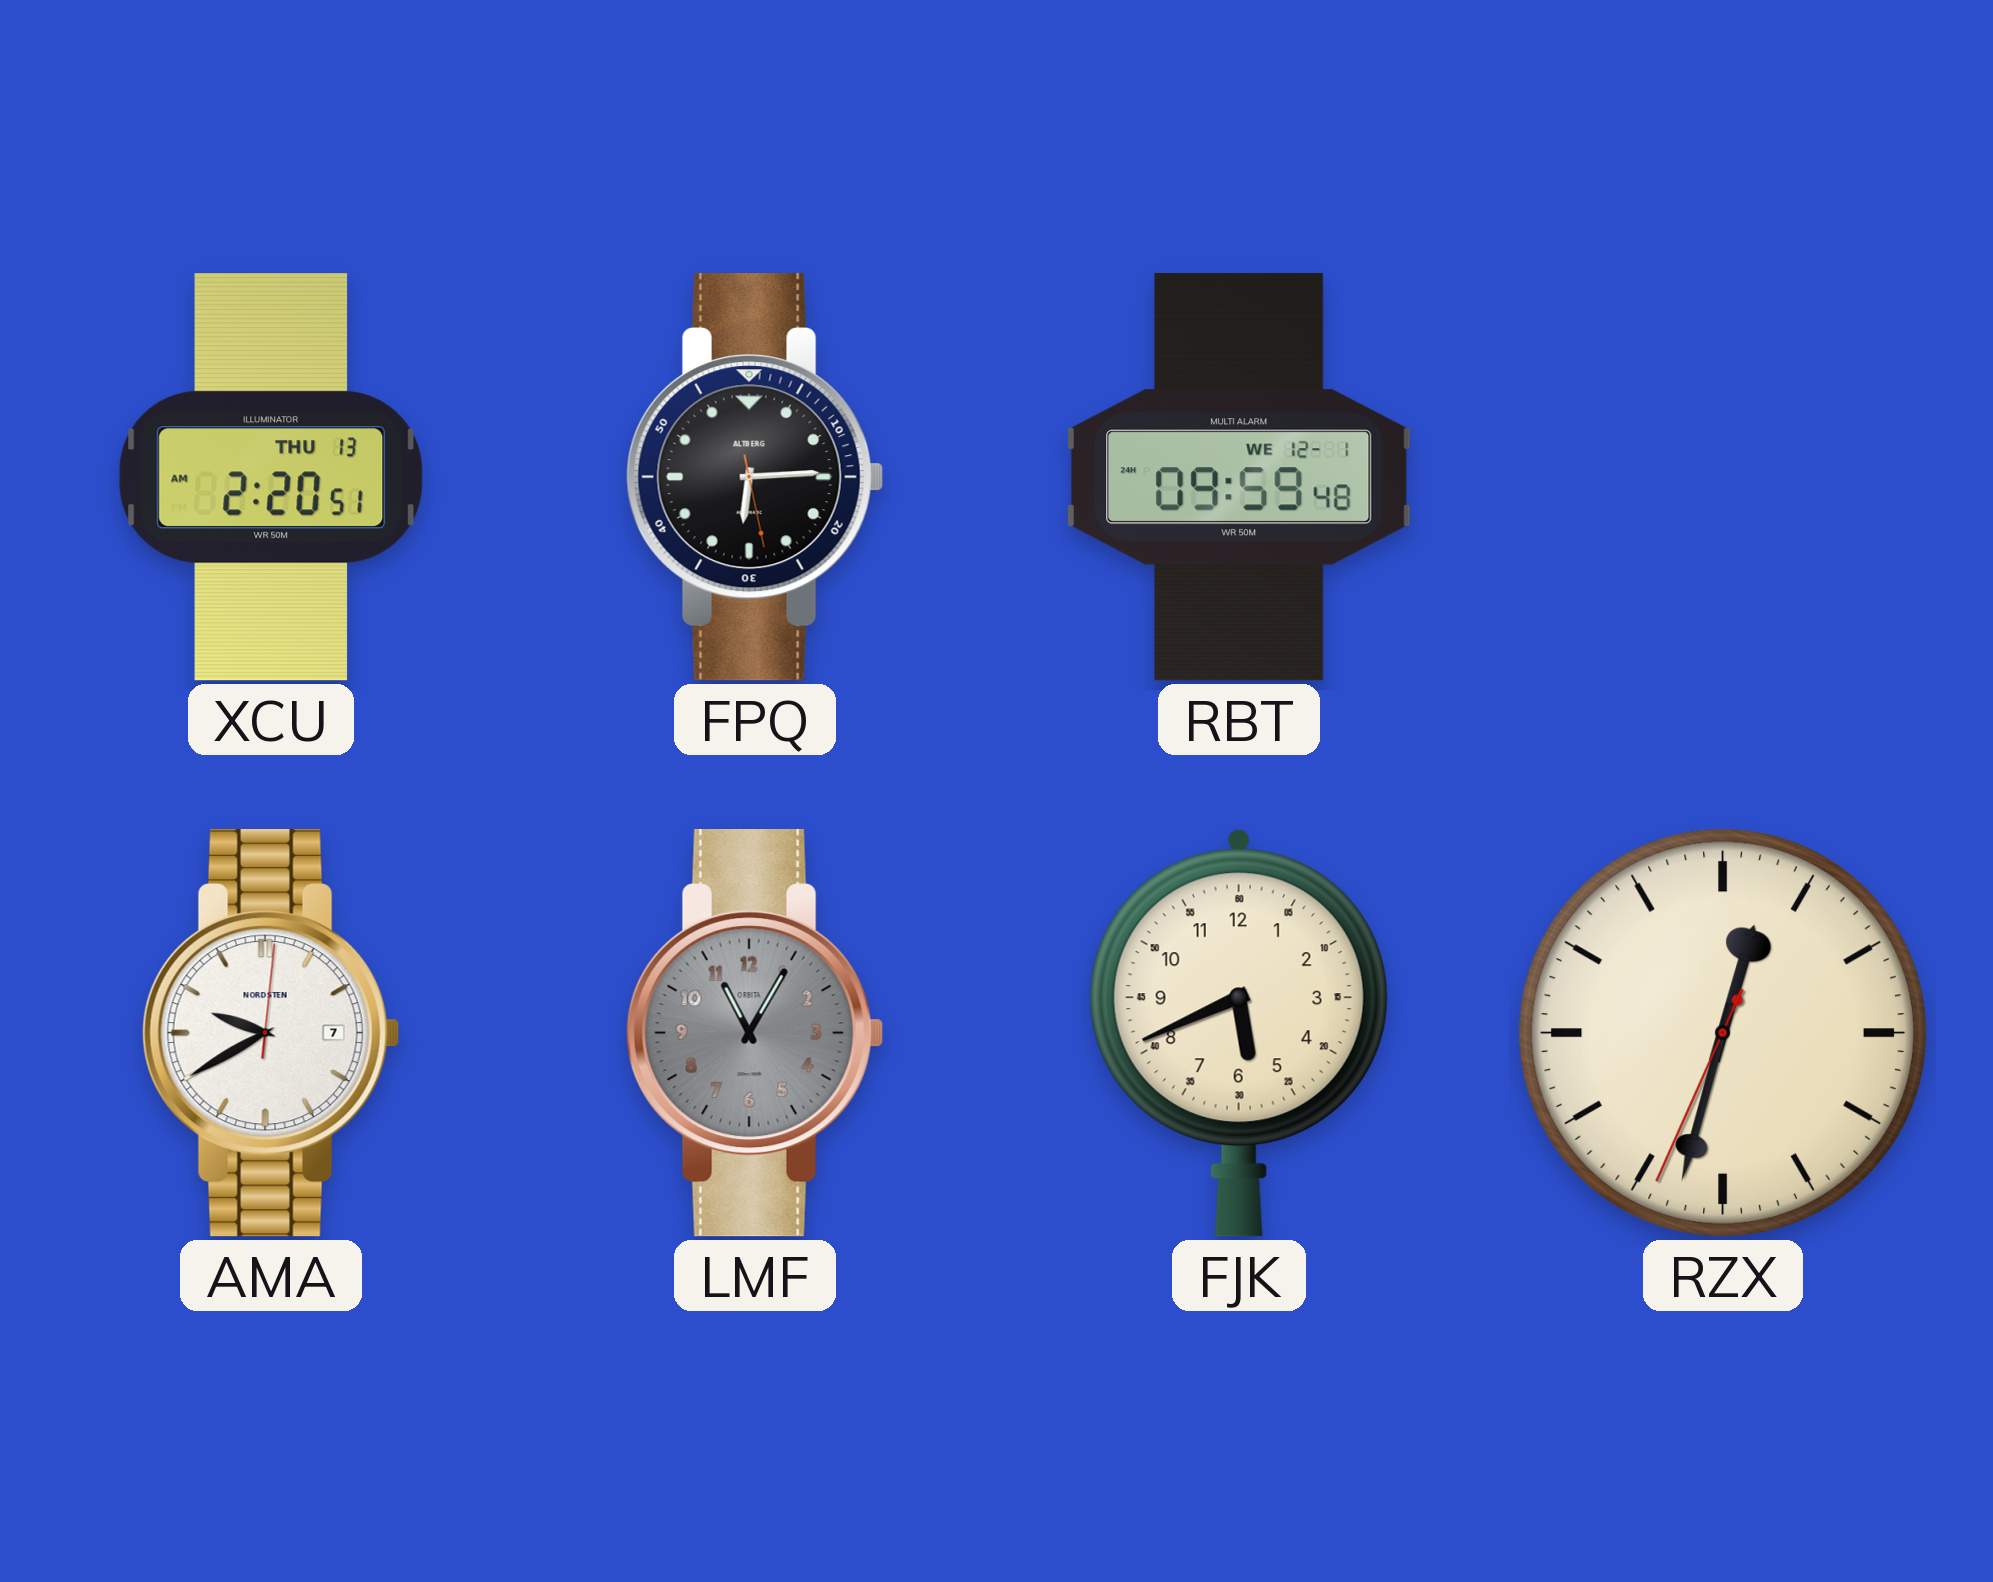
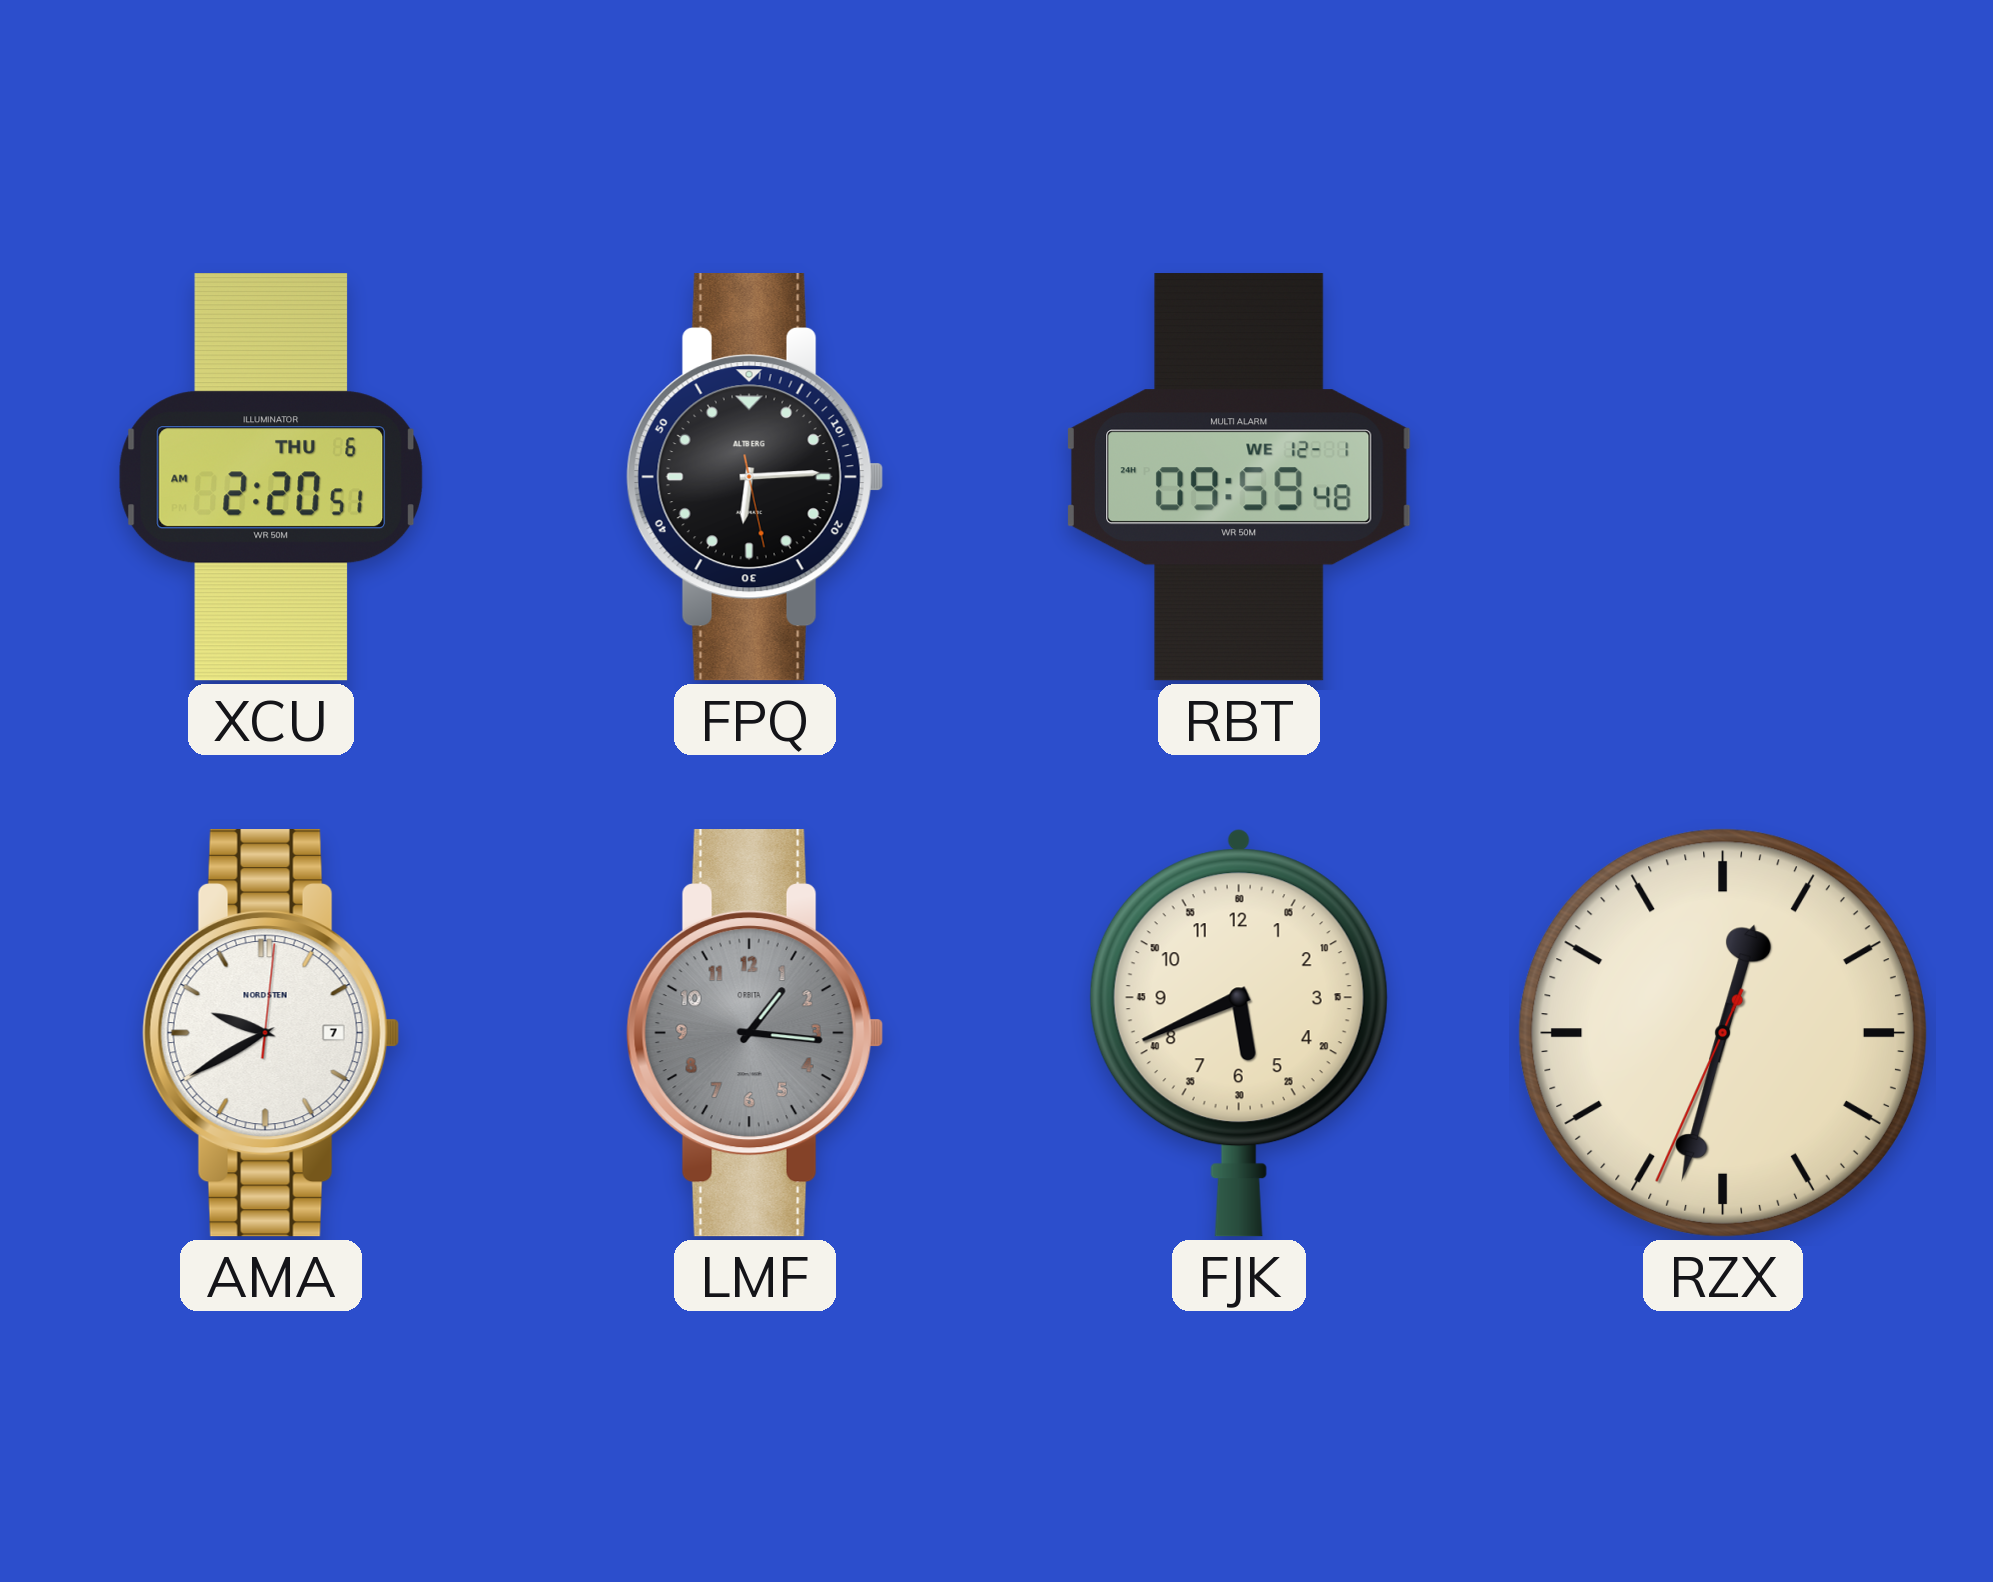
XCU date: THU 13 -> THU 6
LMF: 11:05 -> 1:16
